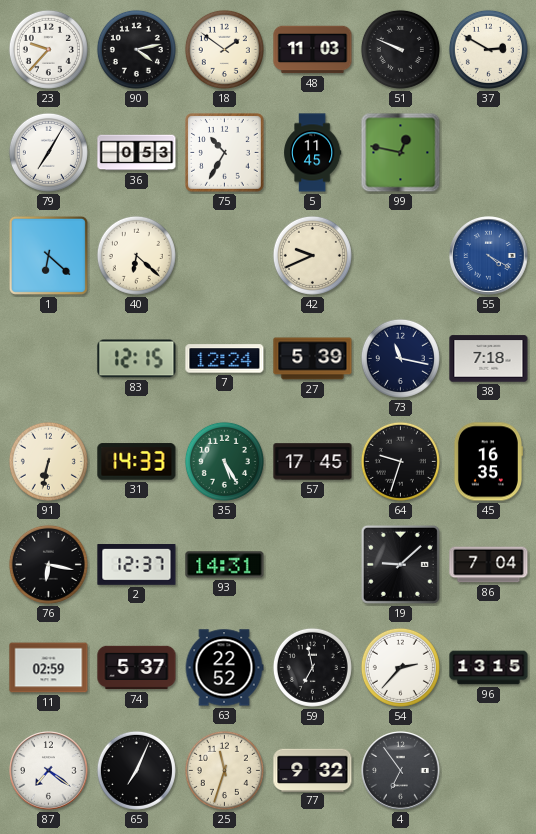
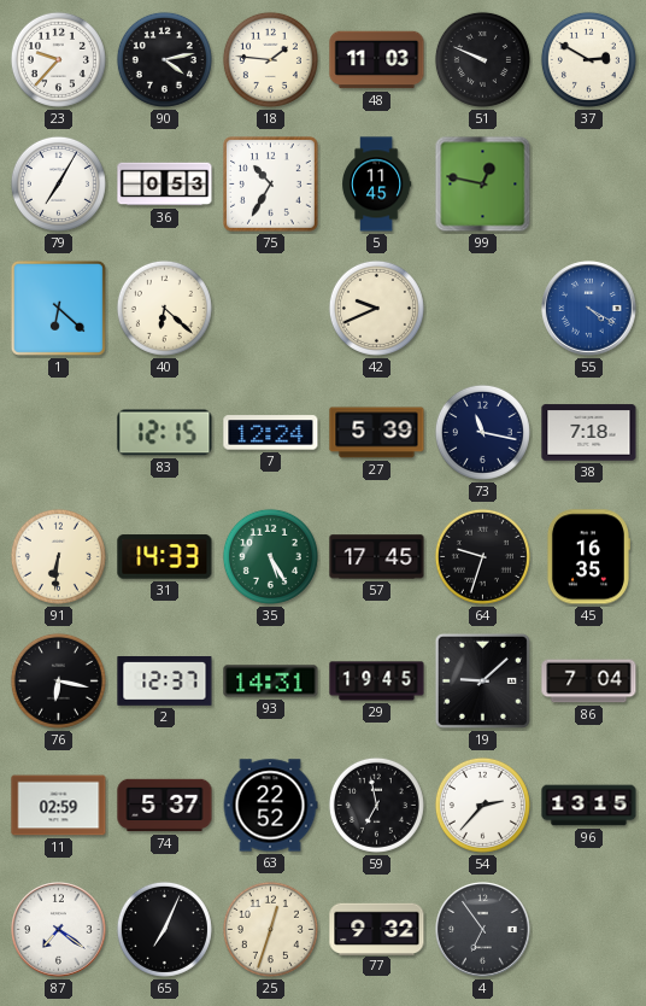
18: 1:51 -> 1:46
91: 6:32 -> 6:31
29: none -> 19:45
25: 11:33 -> 12:33
